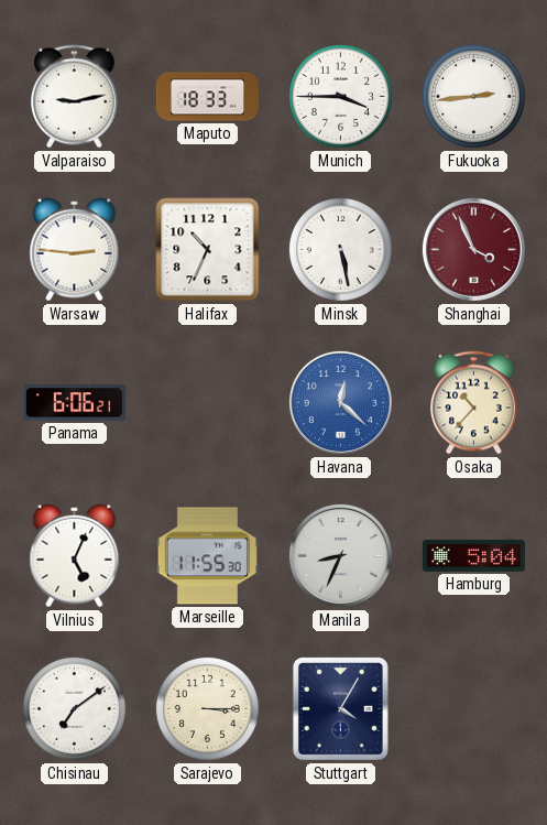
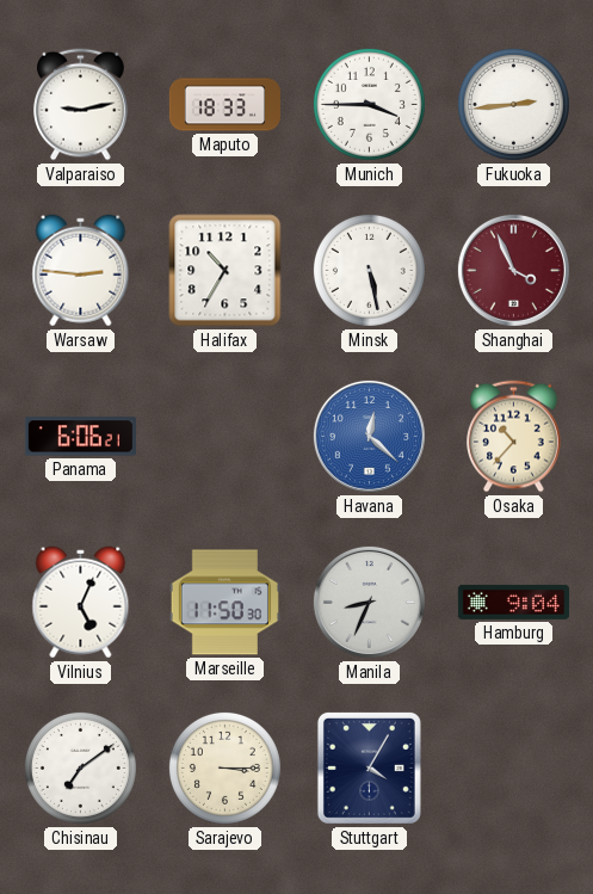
Halifax: 10:34 -> 10:35
Marseille: 11:55 -> 11:50
Hamburg: 5:04 -> 9:04
